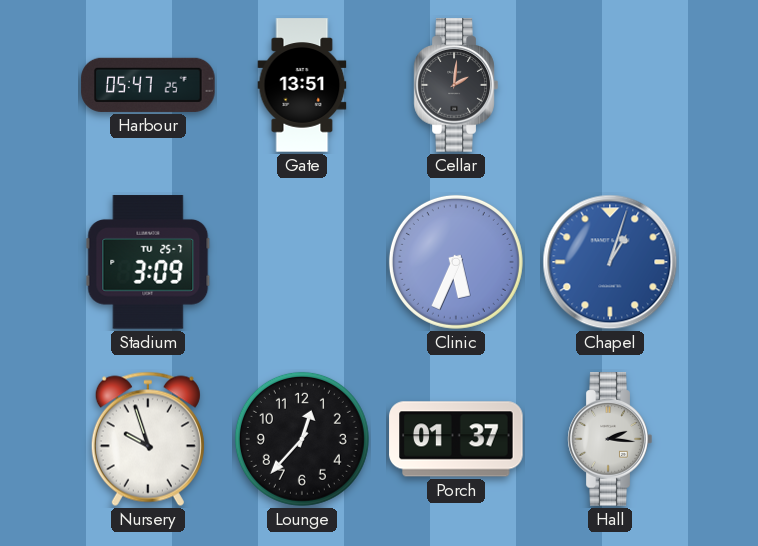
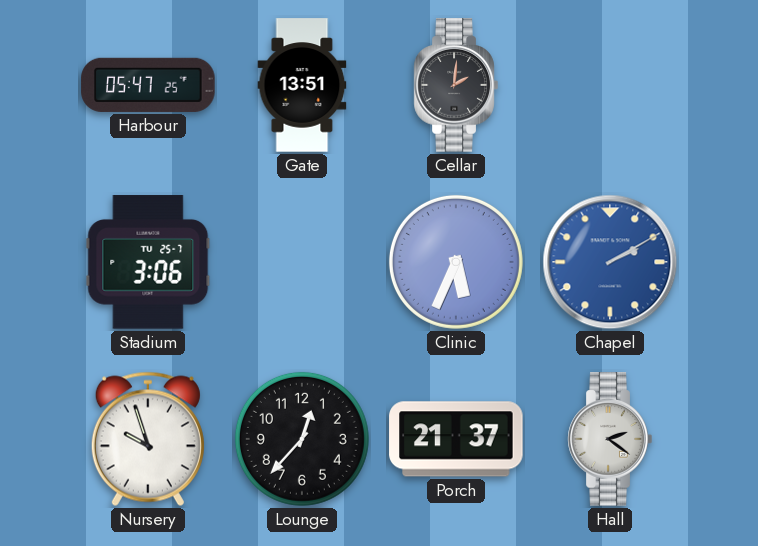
Stadium: 3:09 -> 3:06
Chapel: 1:03 -> 2:10
Porch: 01:37 -> 21:37
Hall: 2:16 -> 2:21
